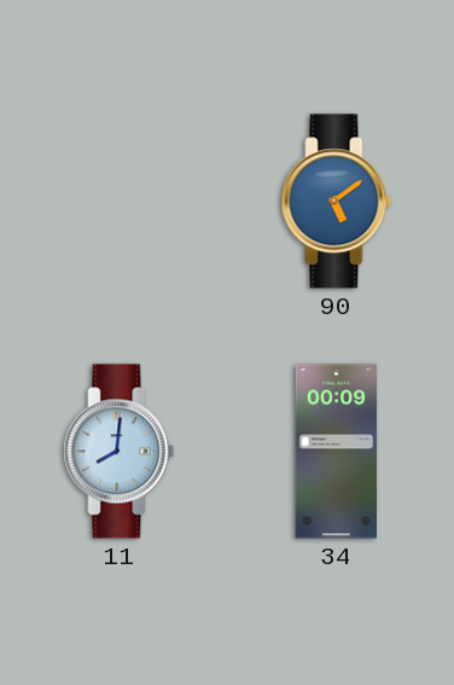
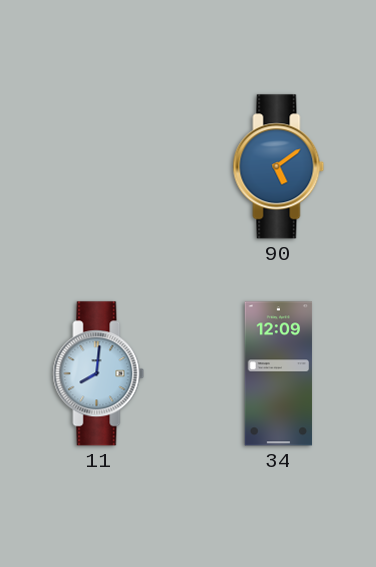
34: 00:09 -> 12:09
